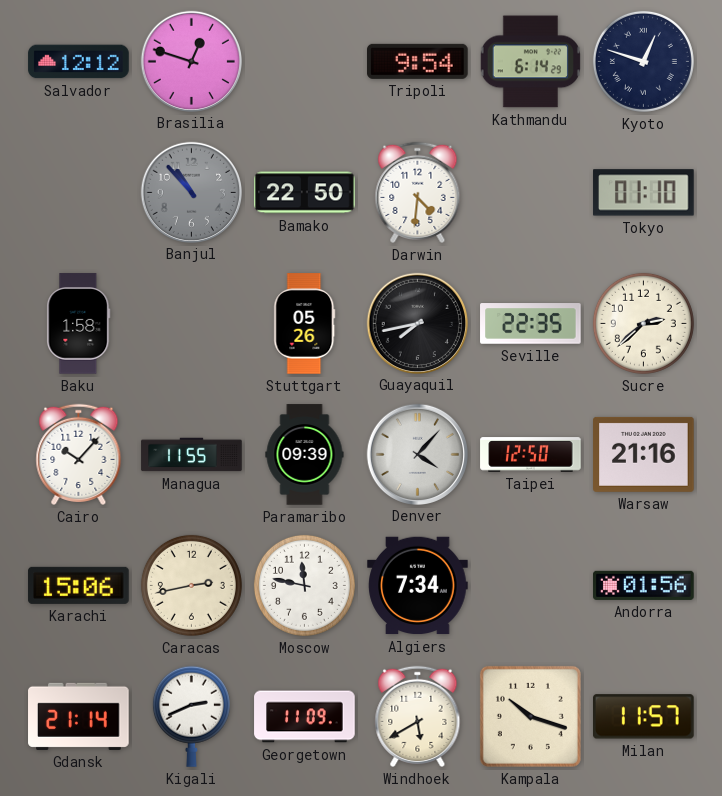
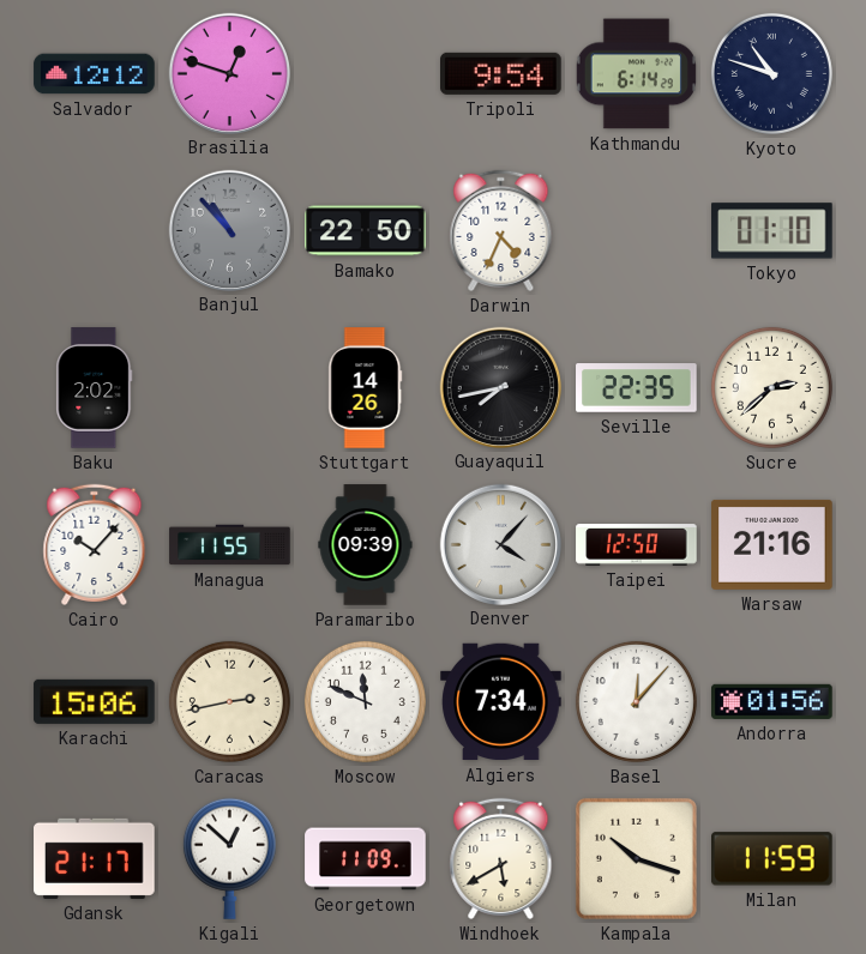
Kyoto: 12:48 -> 10:48
Darwin: 4:31 -> 4:34
Baku: 1:58 -> 2:02
Stuttgart: 05:26 -> 14:26
Moscow: 11:47 -> 11:49
Basel: none -> 12:07
Gdansk: 21:14 -> 21:17
Kigali: 2:41 -> 12:52
Milan: 11:57 -> 11:59
